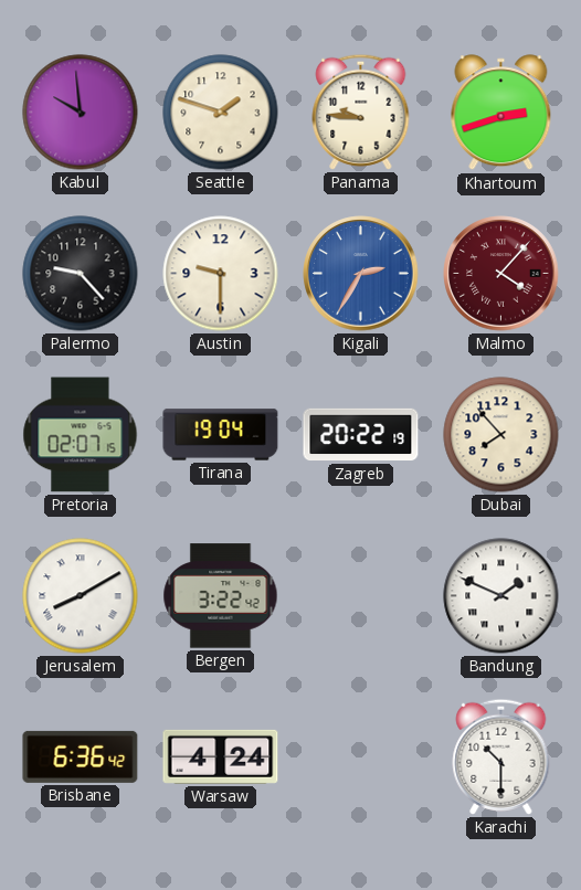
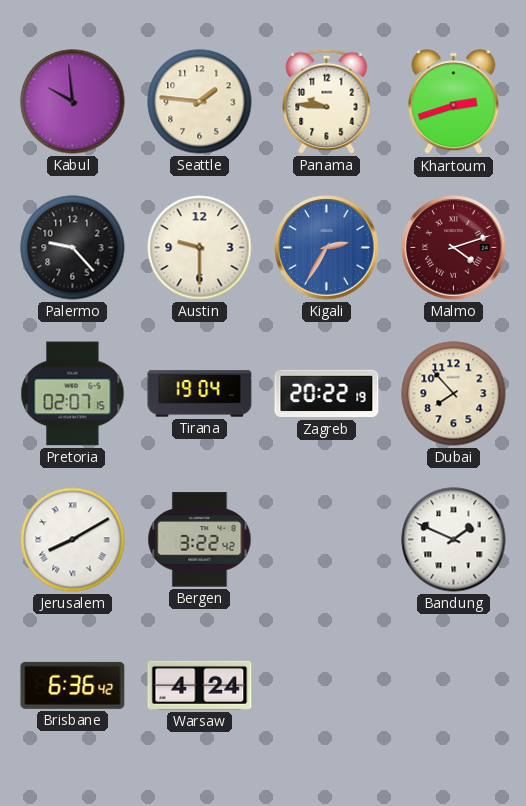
Seattle: 1:48 -> 1:46
Malmo: 4:07 -> 4:12
Karachi: 10:30 -> none
